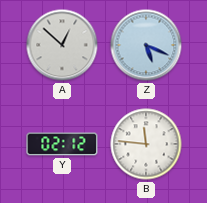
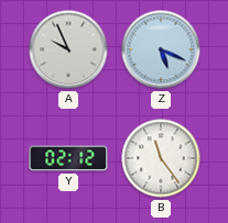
A: 12:52 -> 9:56
B: 11:46 -> 11:24
